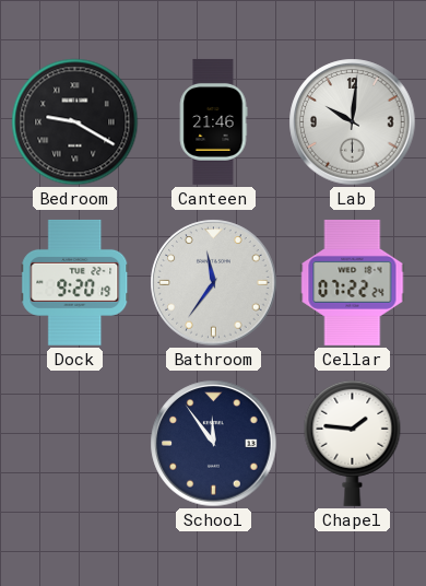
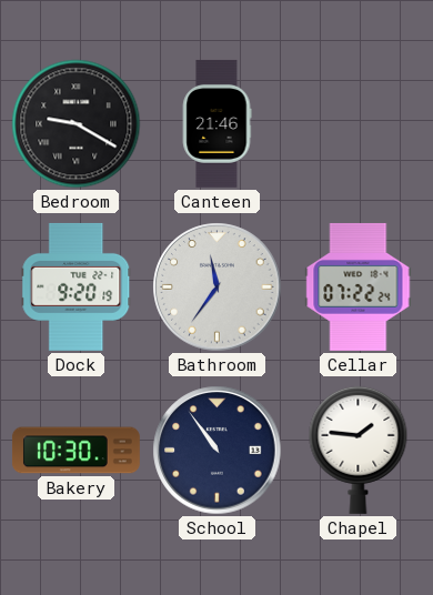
Lab: 10:01 -> none
Bakery: none -> 10:30
School: 11:54 -> 10:54
